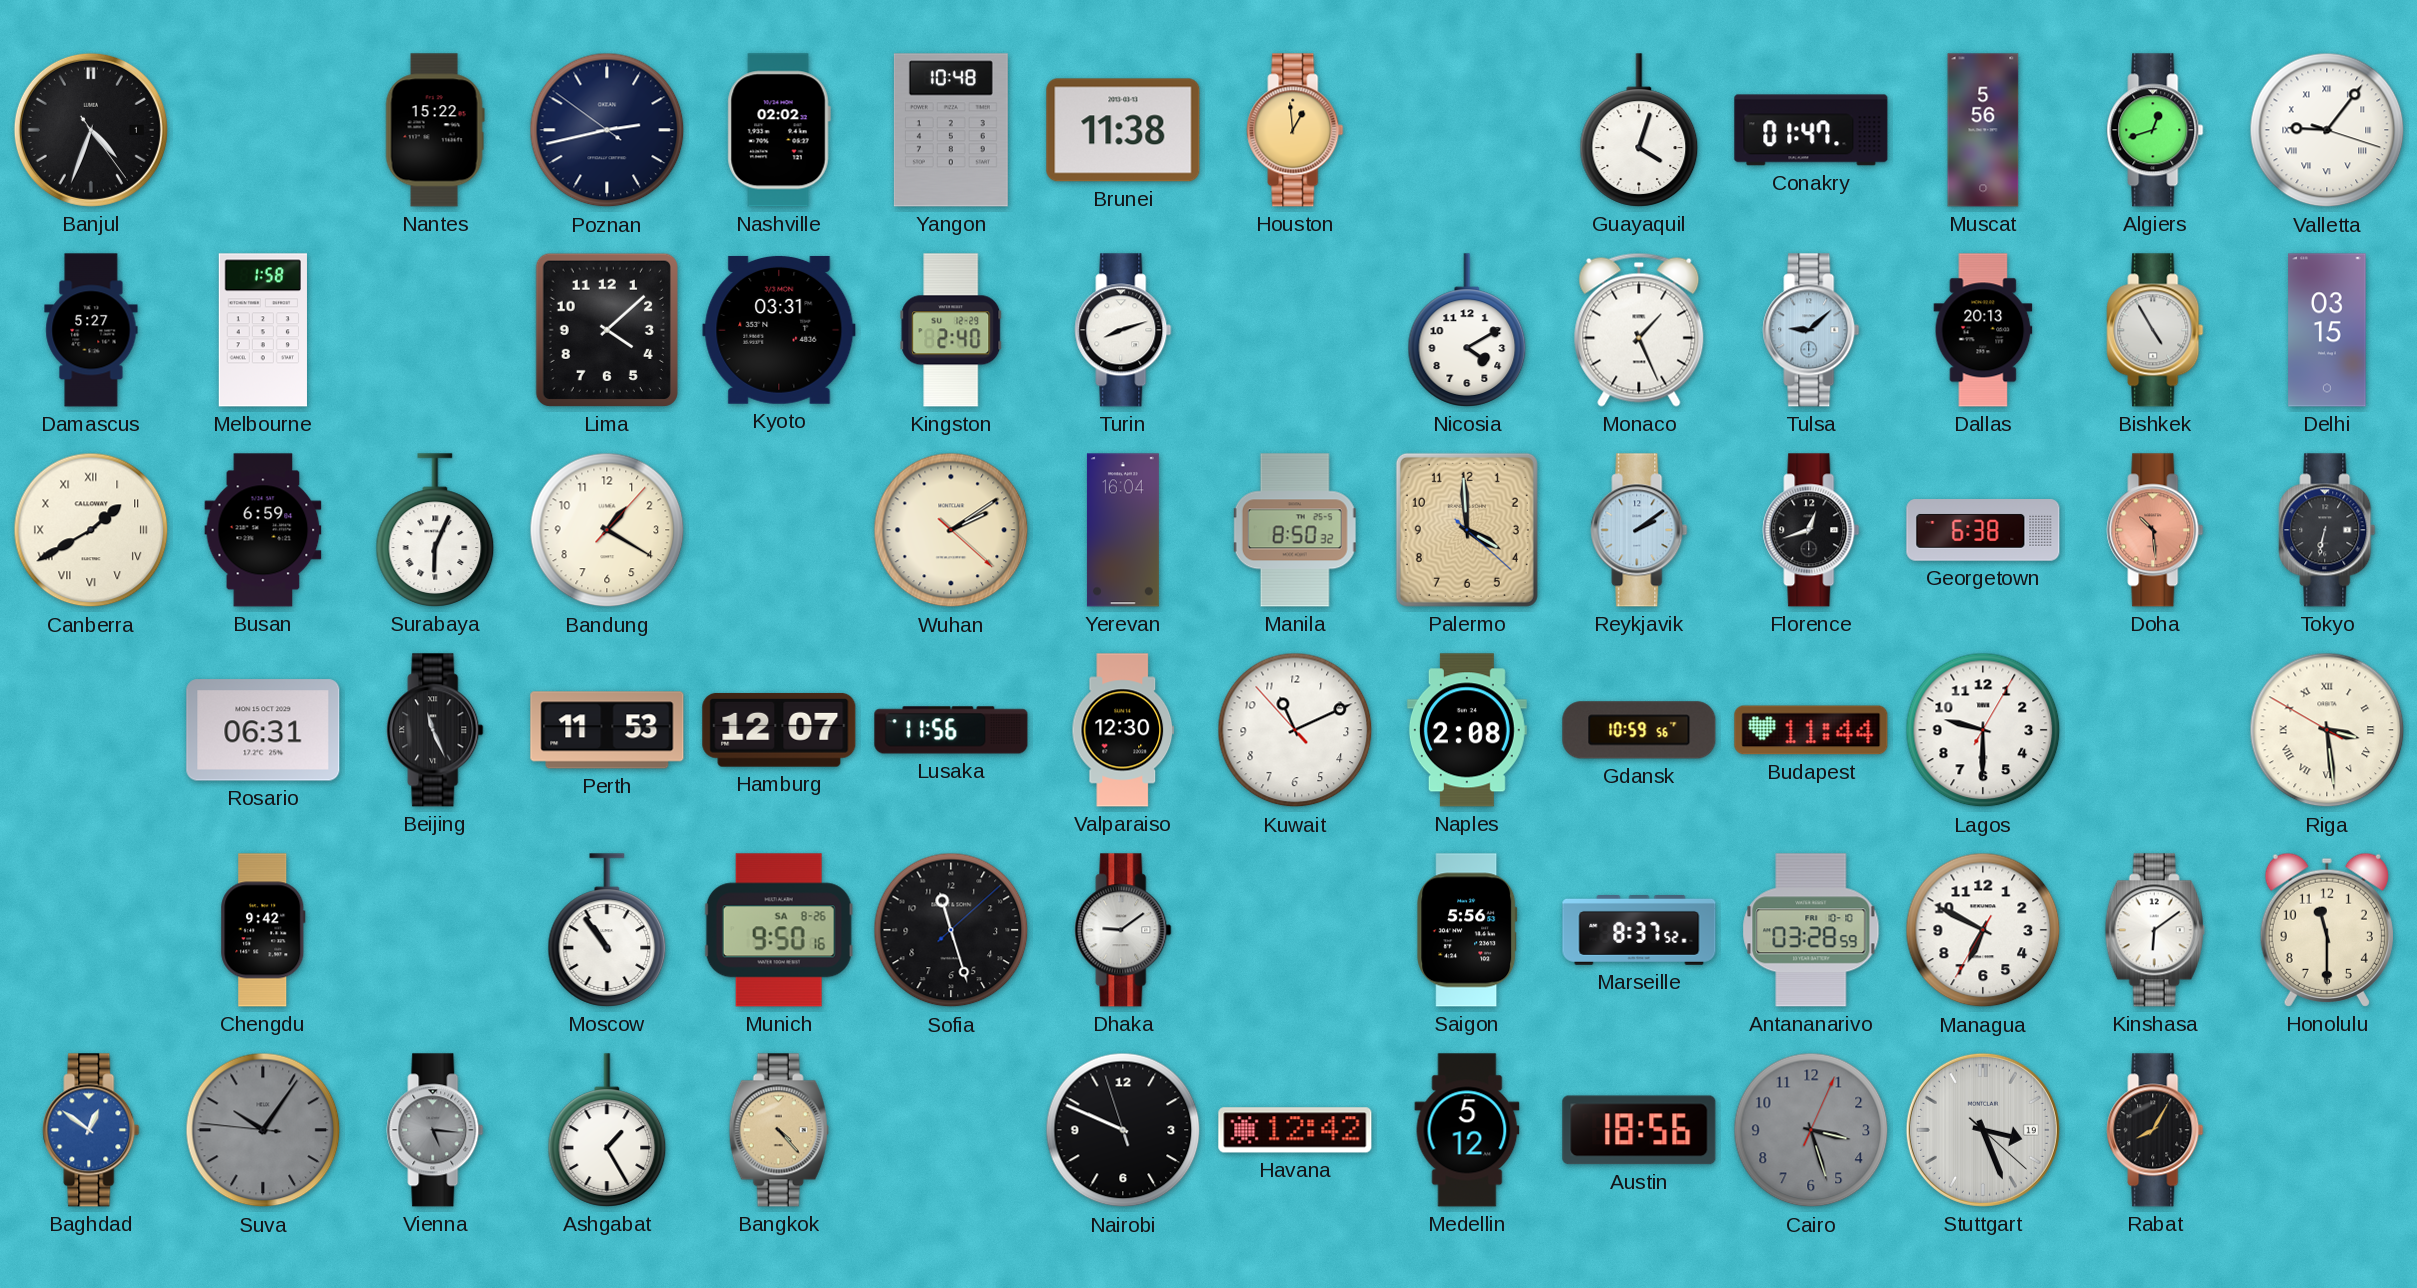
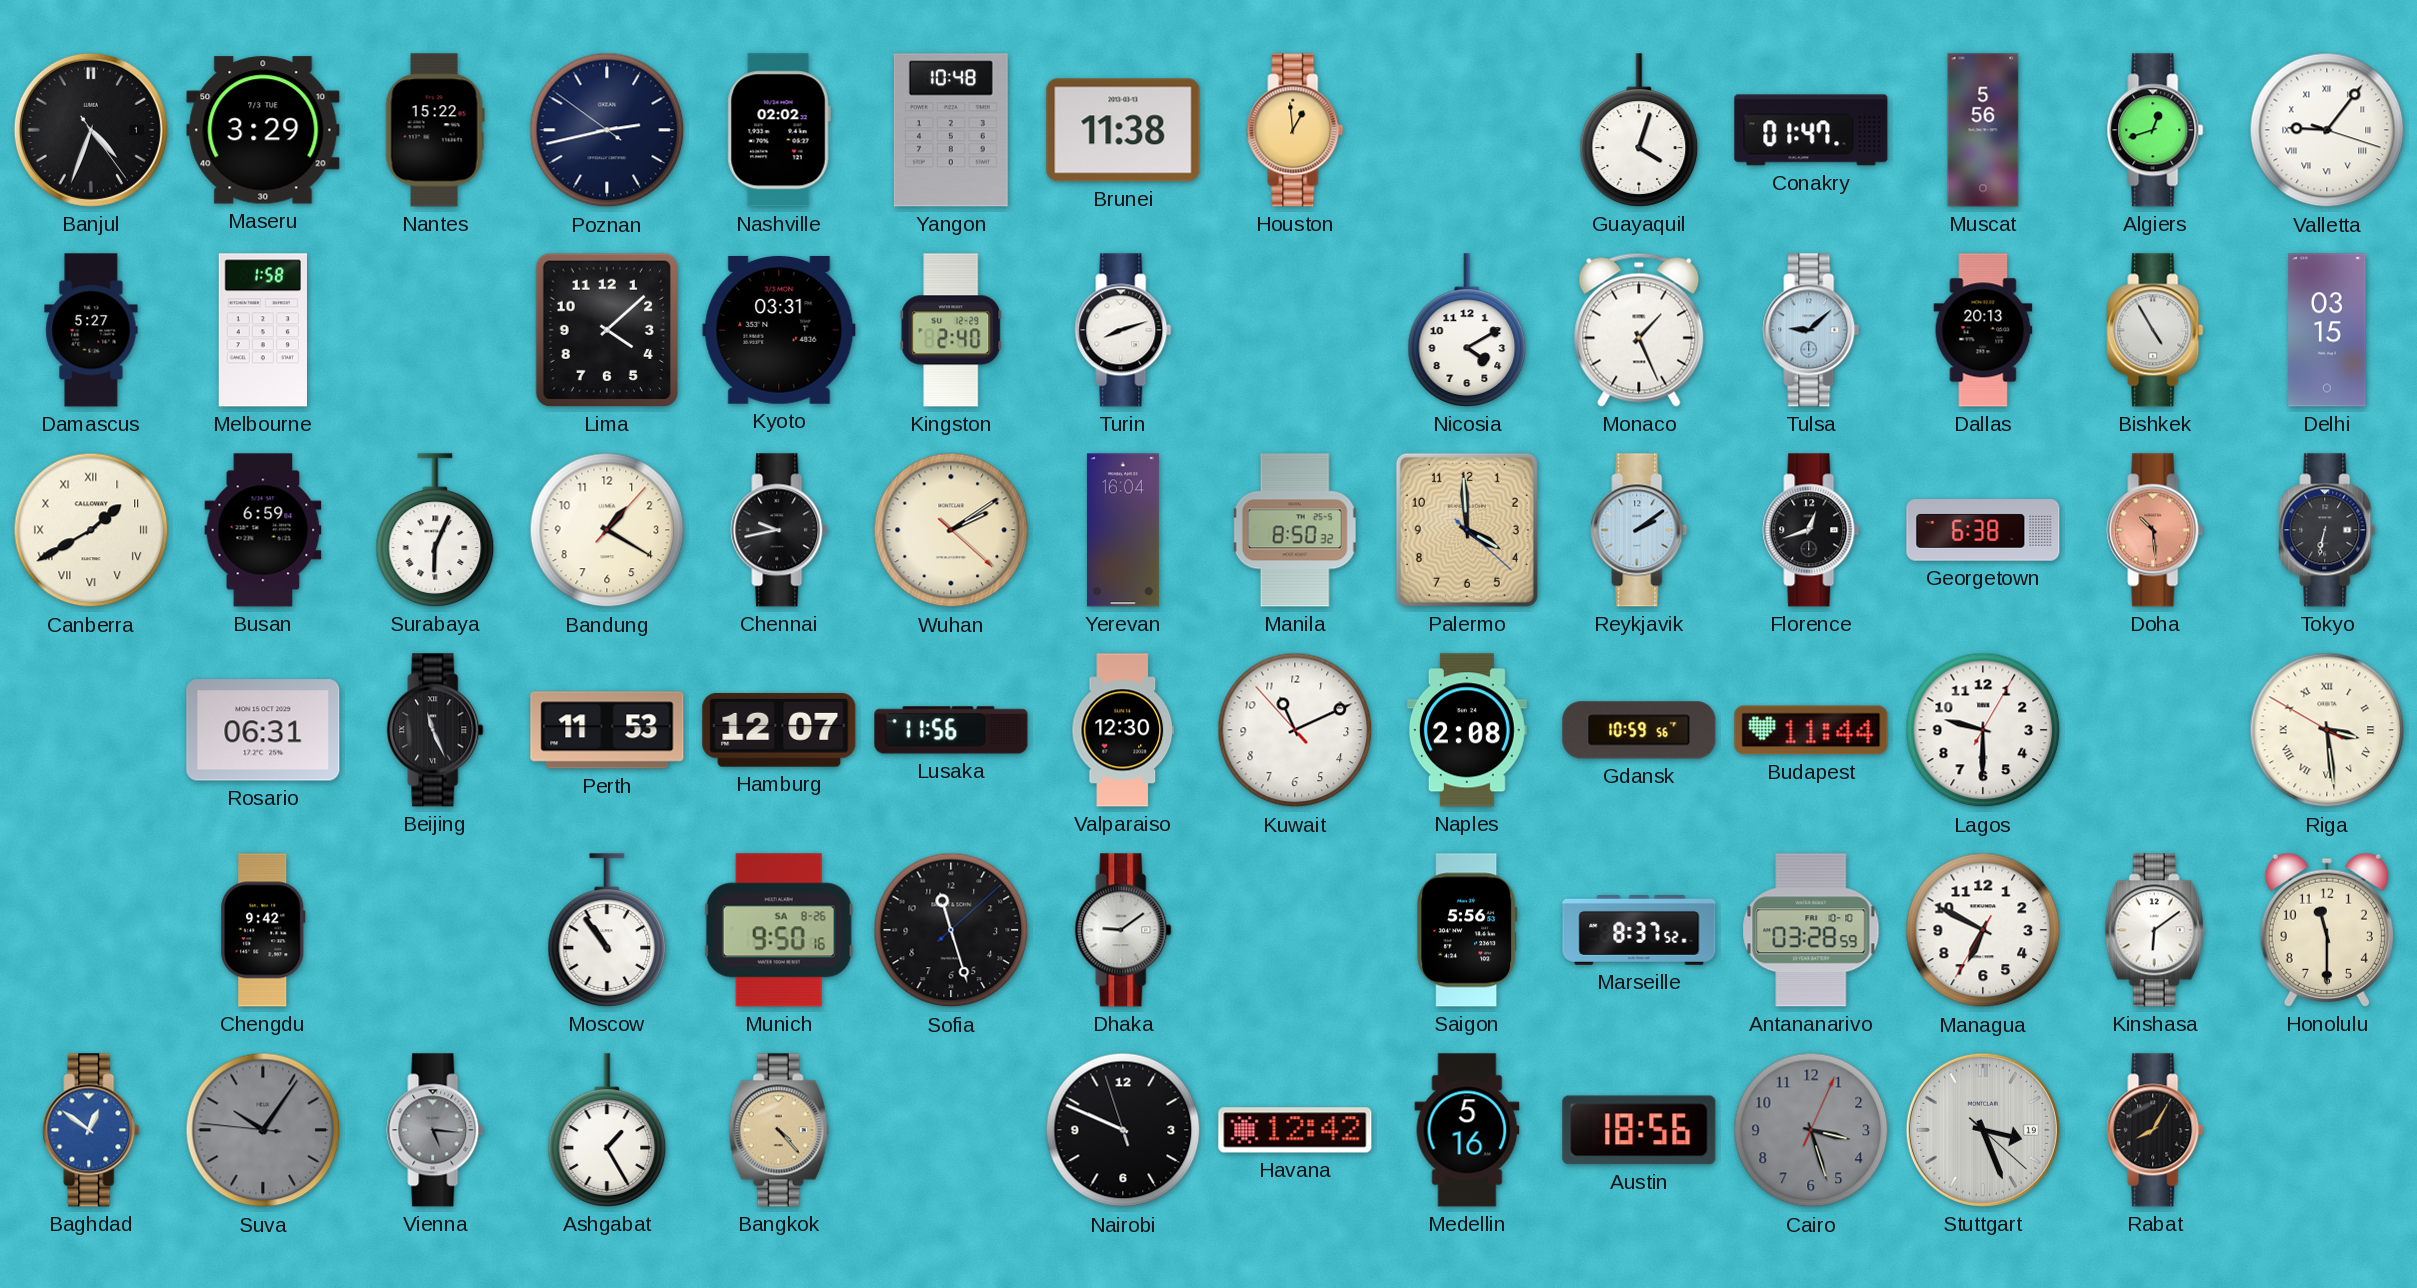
Maseru: none -> 3:29
Chennai: none -> 9:43
Medellin: 5:12 -> 5:16
